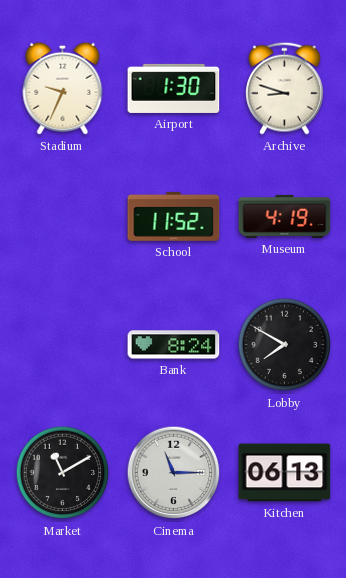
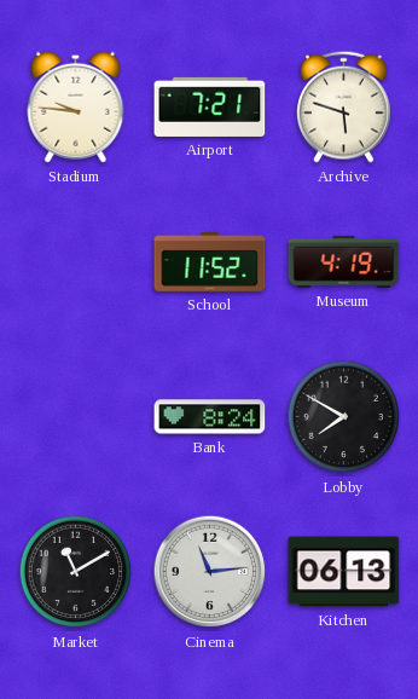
Stadium: 9:34 -> 9:46
Airport: 1:30 -> 7:21
Archive: 8:48 -> 5:48
Cinema: 11:15 -> 11:14
